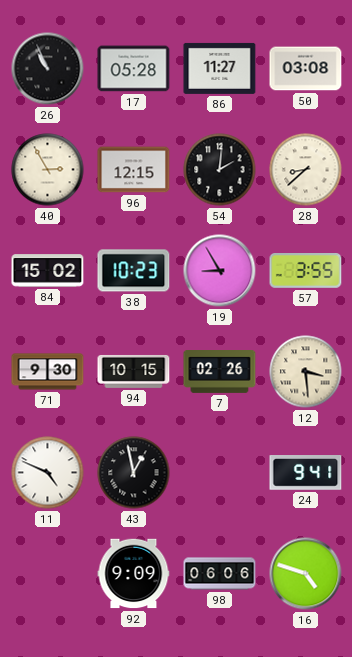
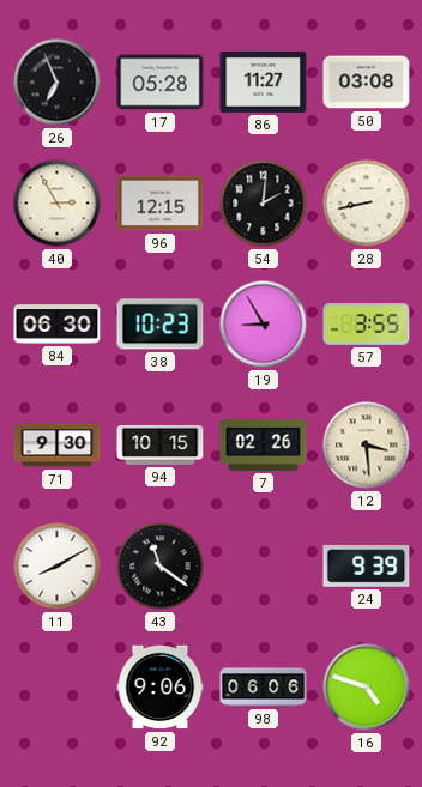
26: 10:56 -> 6:56
28: 8:38 -> 8:43
84: 15:02 -> 06:30
11: 4:49 -> 8:10
43: 12:58 -> 11:21
24: 9:41 -> 9:39
92: 9:09 -> 9:06
